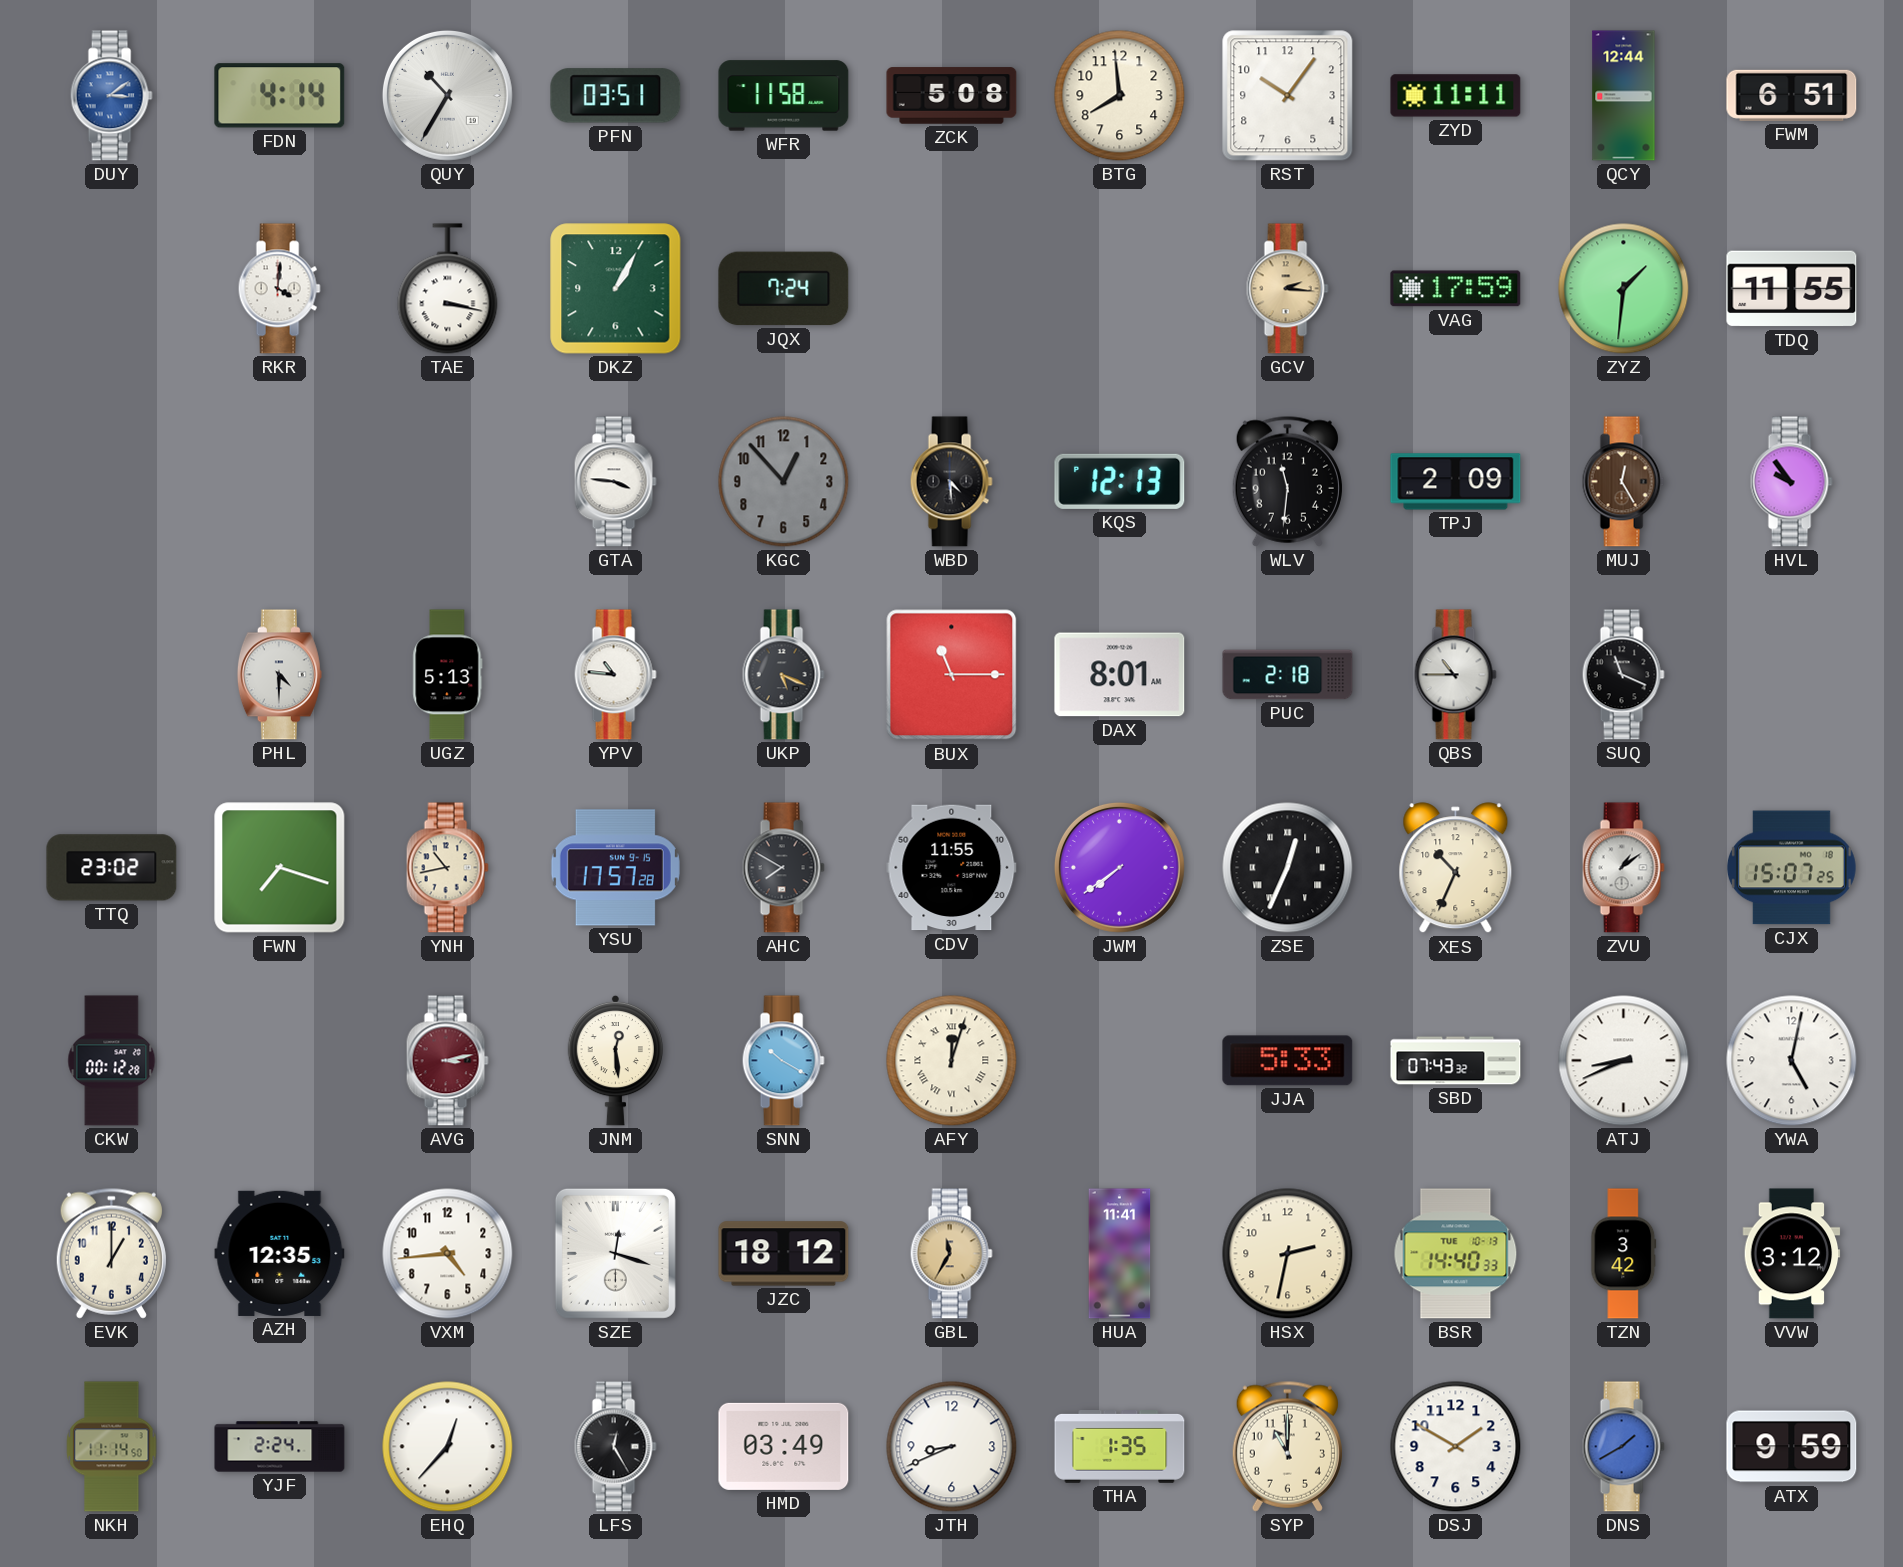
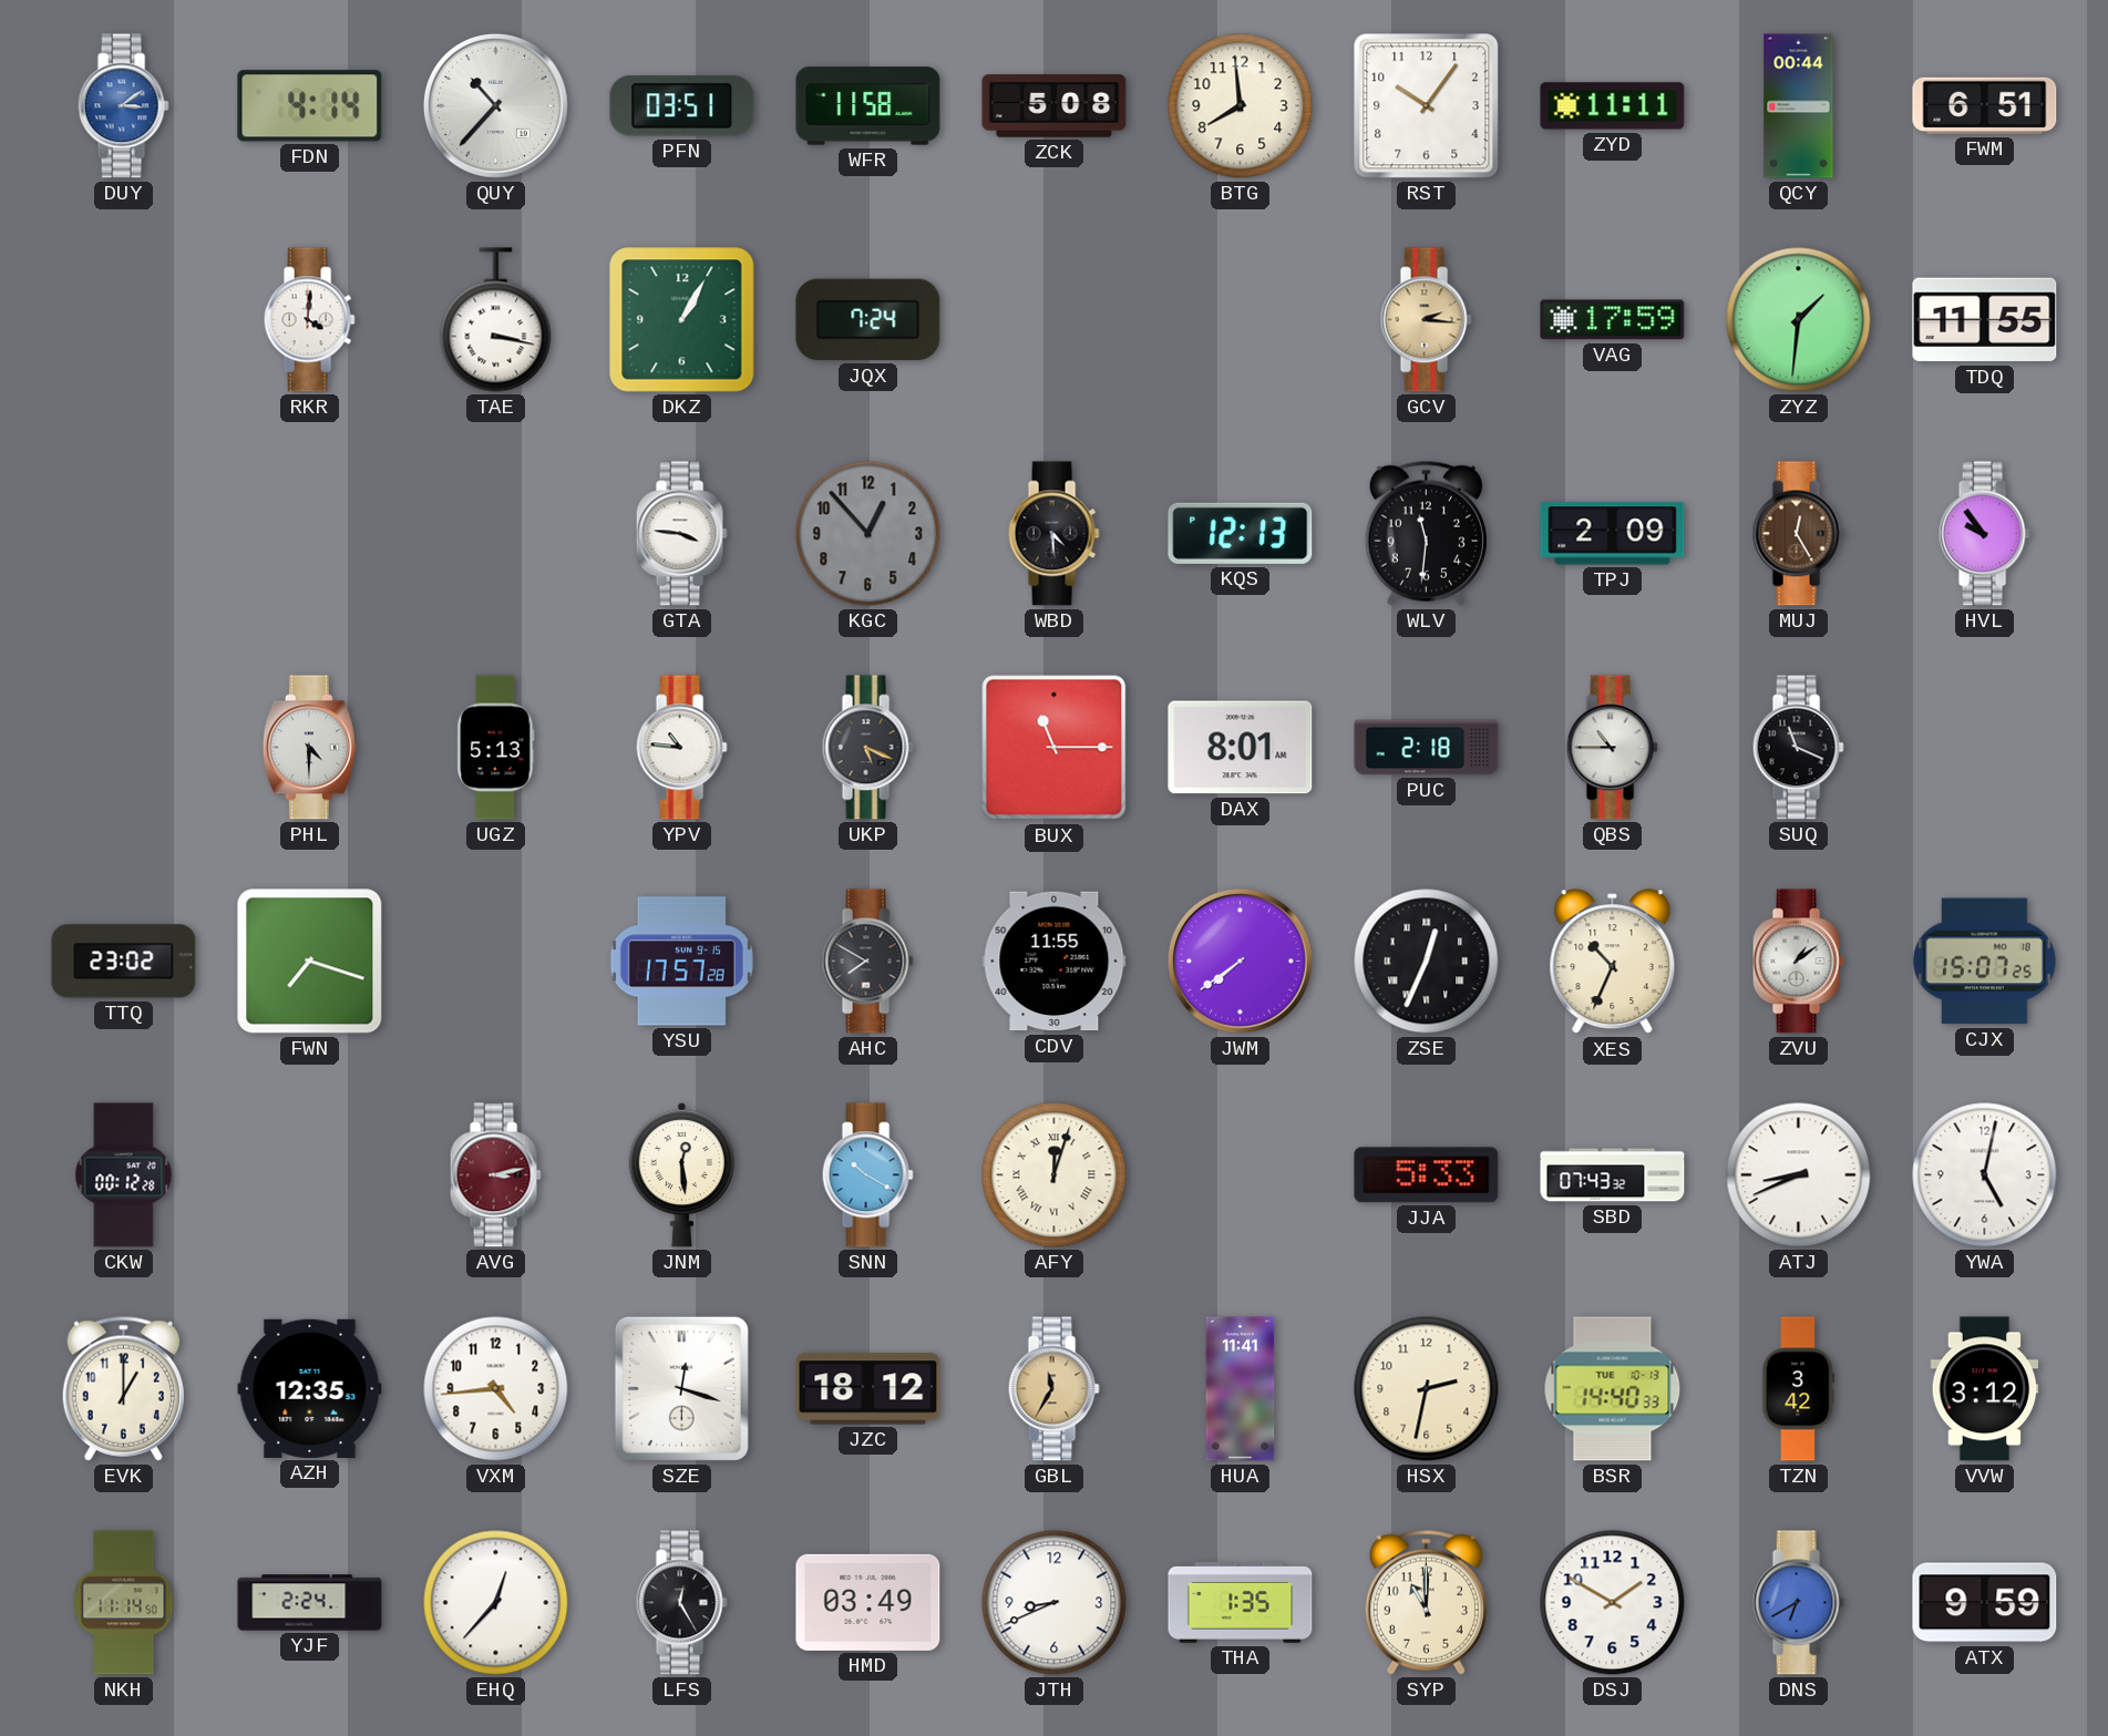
QUY: 10:35 -> 10:37
QCY: 12:44 -> 00:44
YNH: 10:43 -> none
DNS: 1:40 -> 6:40
